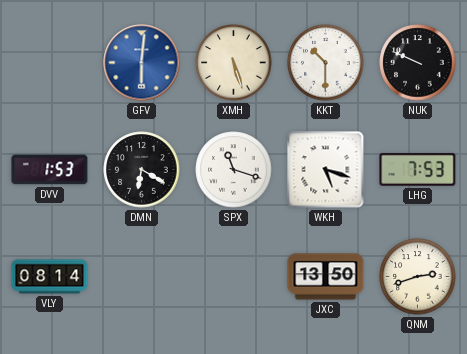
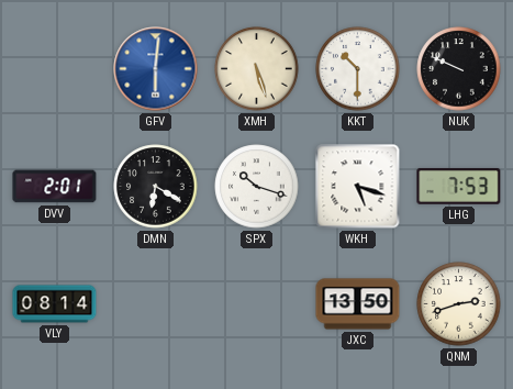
DVV: 1:53 -> 2:01
SPX: 11:18 -> 10:18
